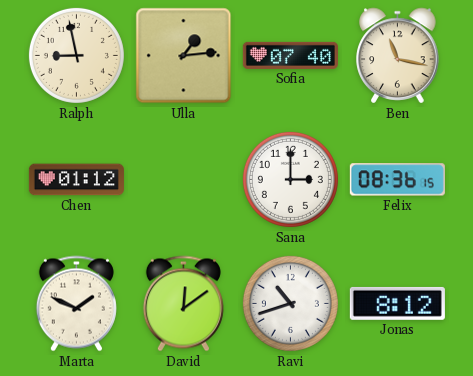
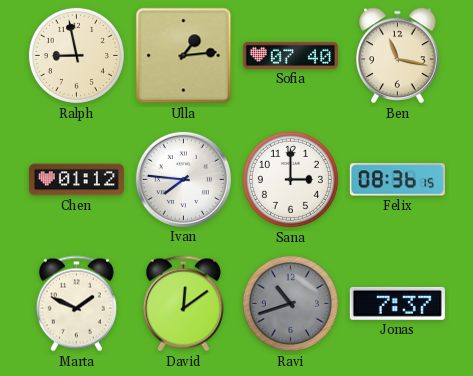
Ivan: none -> 7:46
Ravi dial: white -> grey
Jonas: 8:12 -> 7:37
